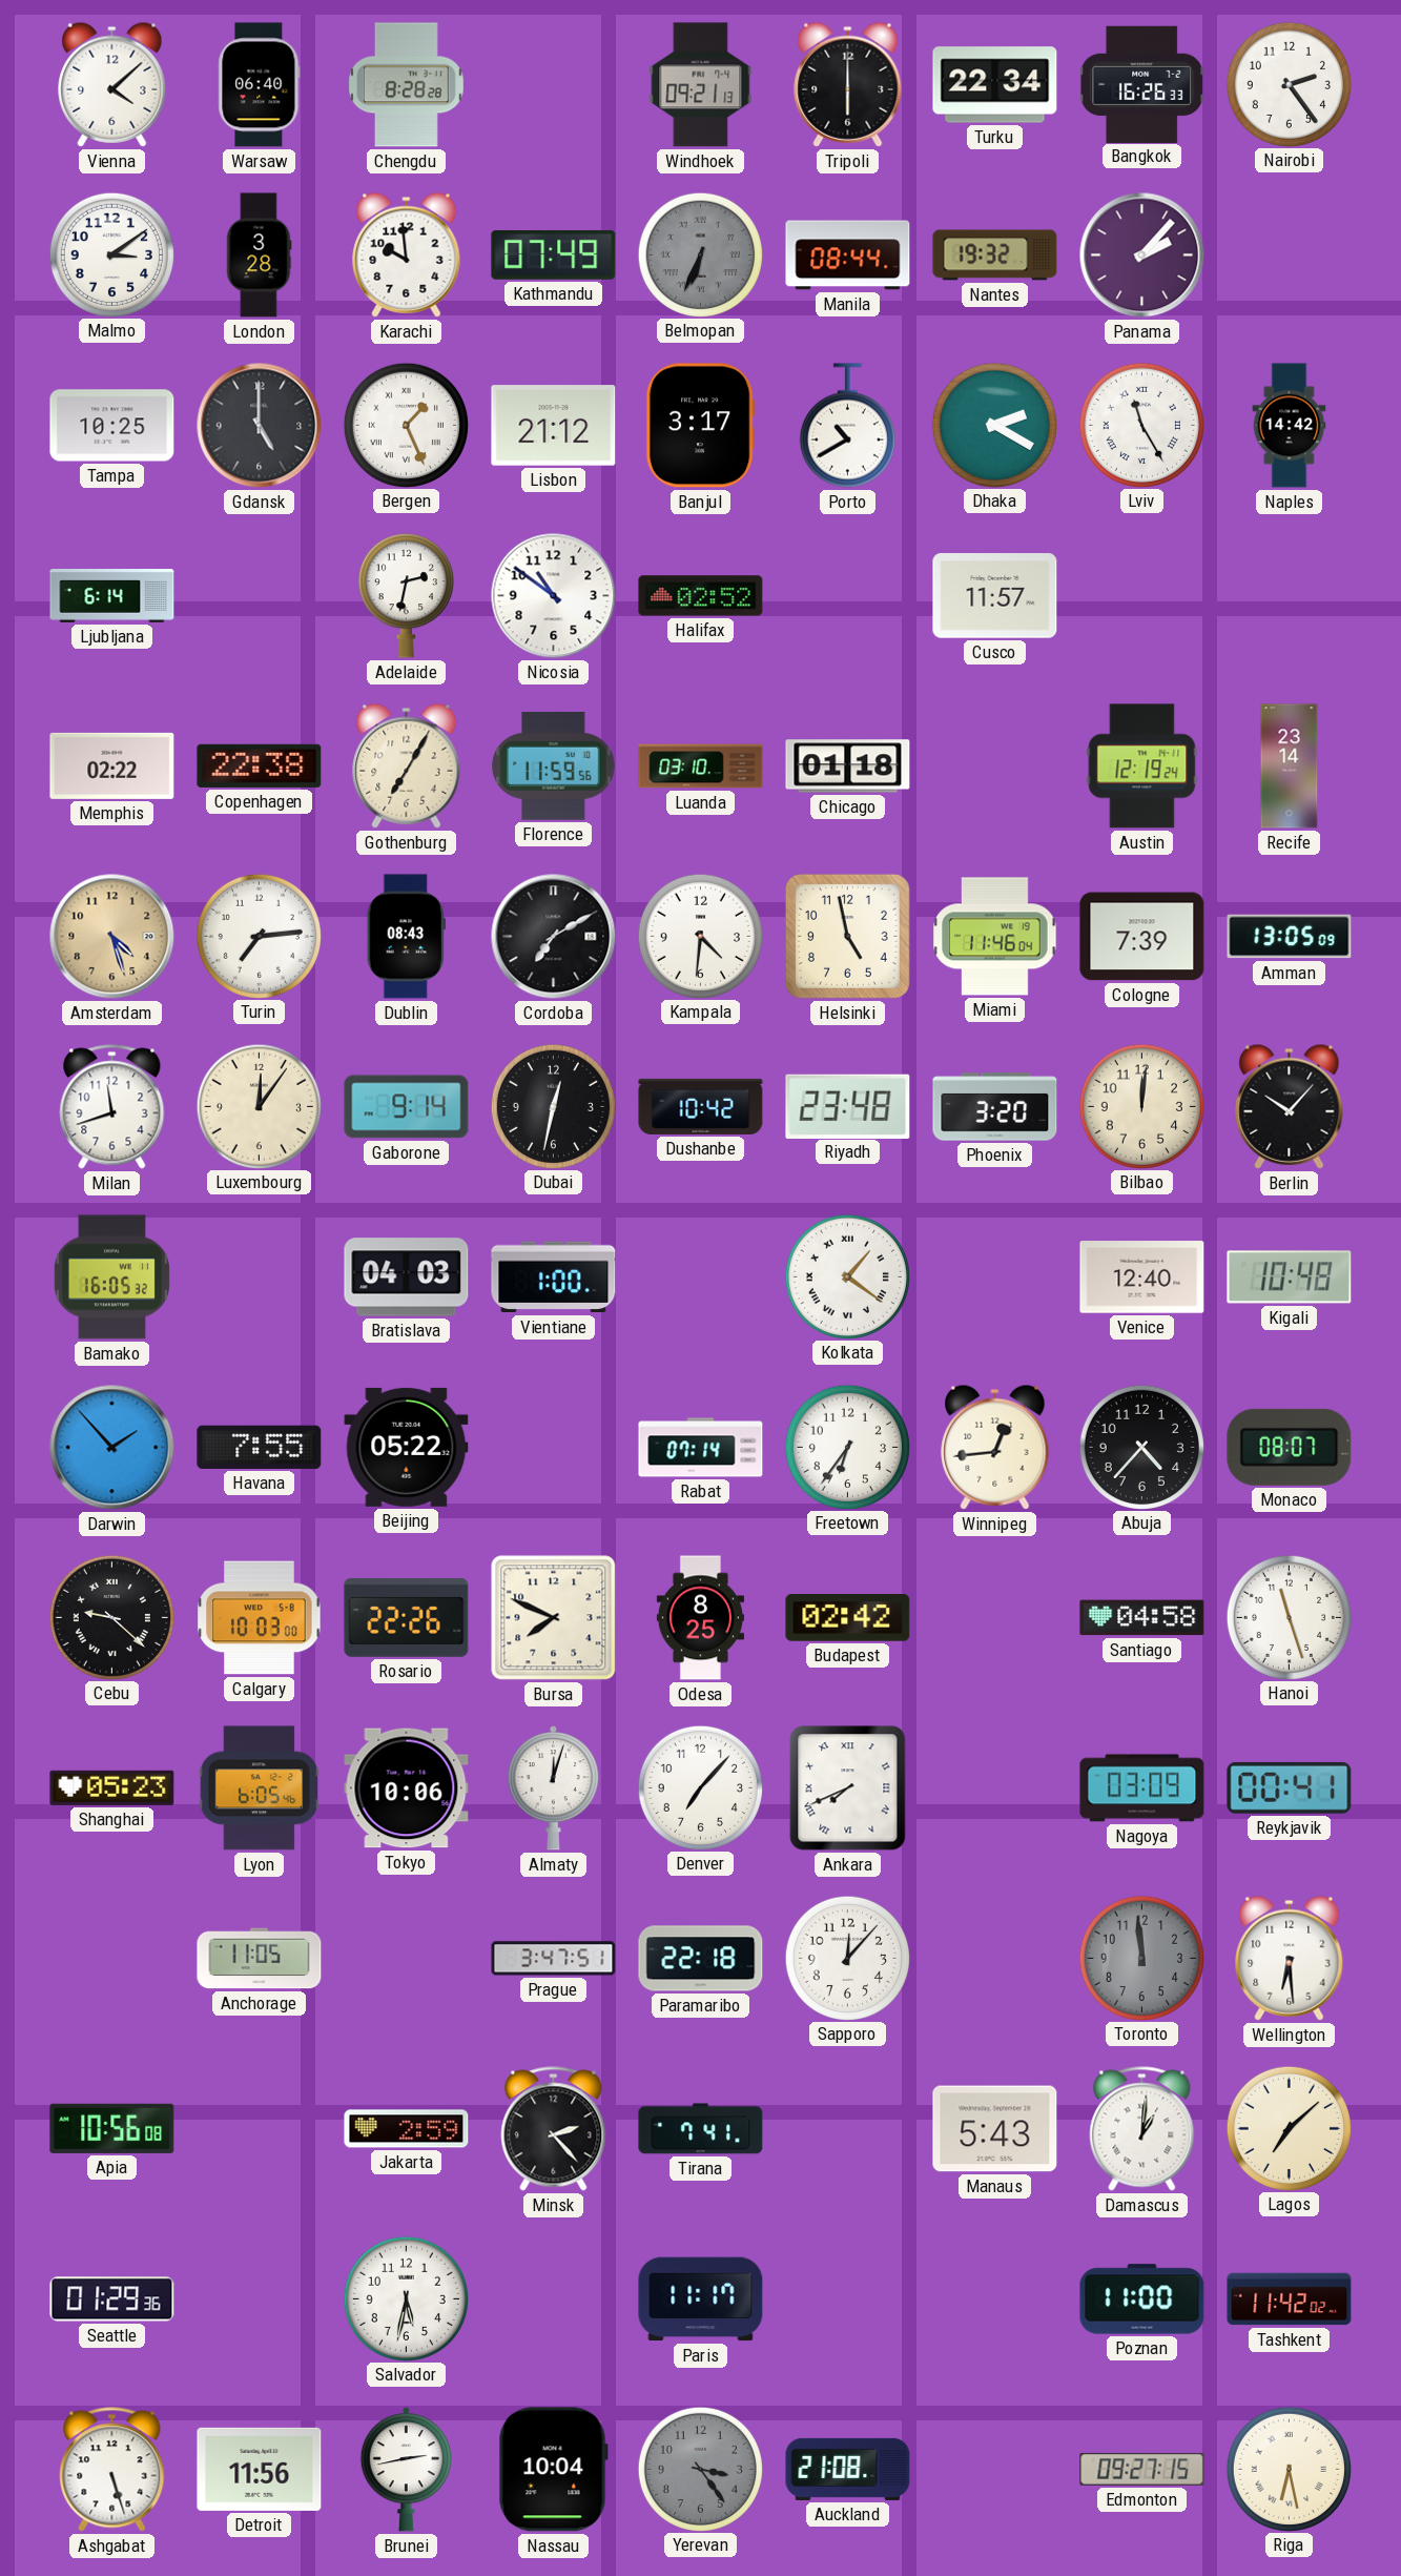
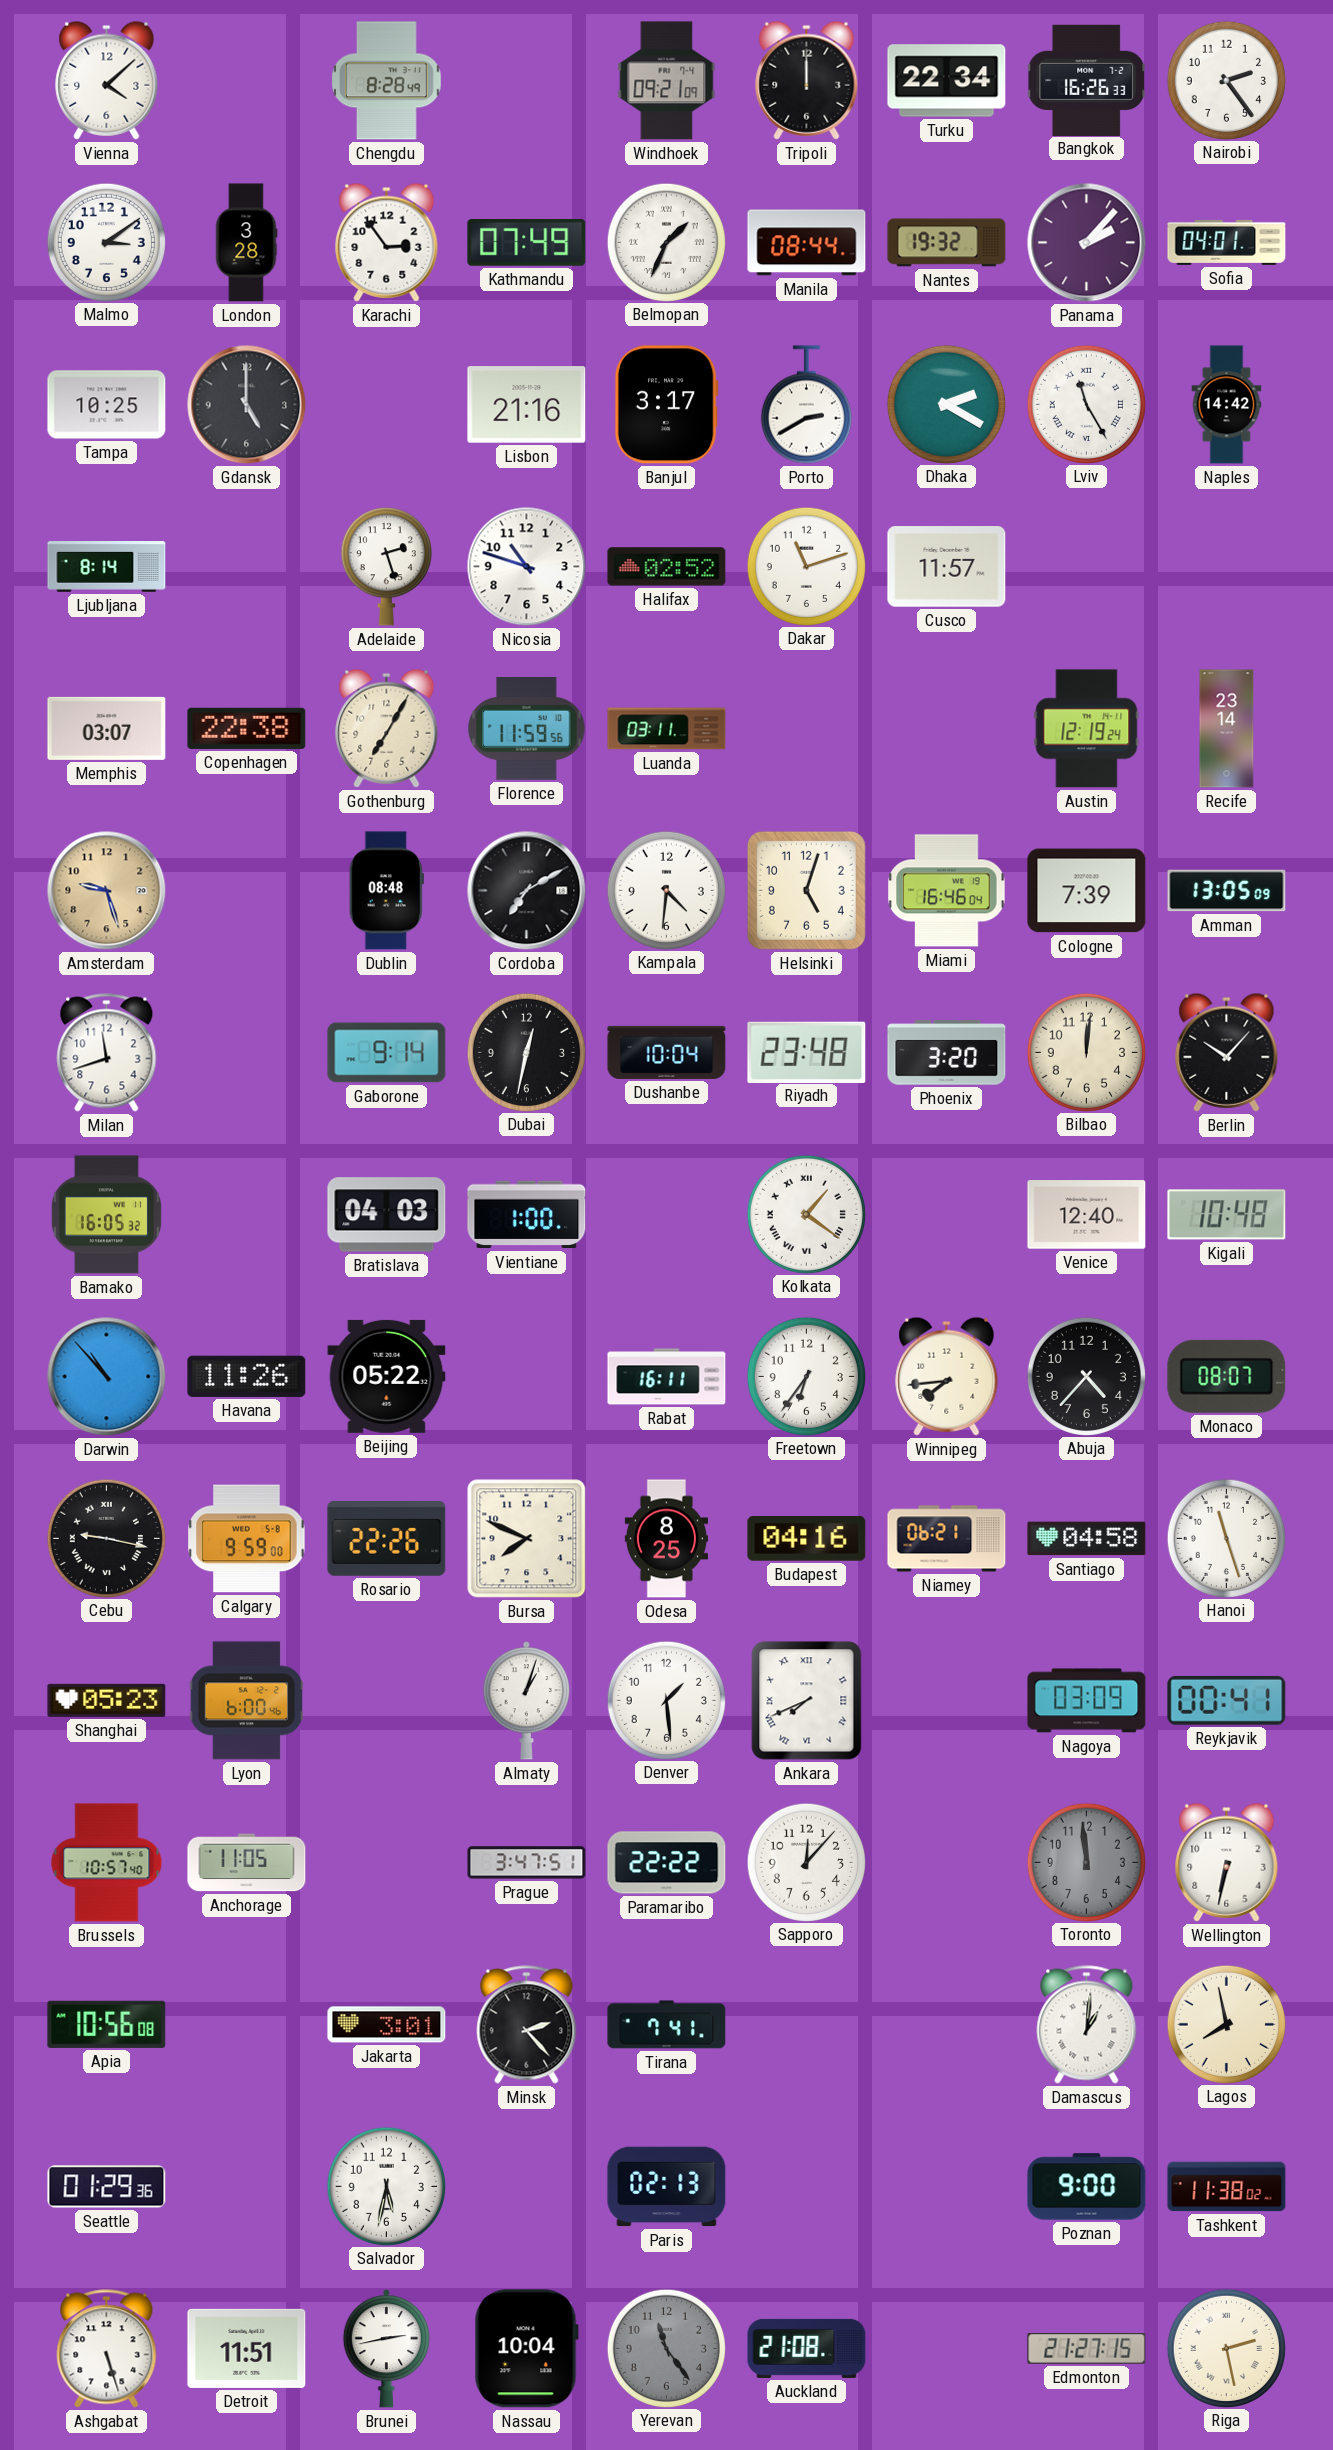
Warsaw: 06:40 -> none
Chengdu: 8:28:28 -> 8:28:49
Windhoek: 09:21:13 -> 09:21:09
Tripoli: 6:00 -> 12:00
Karachi: 9:59 -> 2:54
Belmopan: 6:34 -> 1:34
Belmopan dial: grey -> white
Sofia: none -> 04:01
Bergen: 1:26 -> none
Lisbon: 21:12 -> 21:16
Porto: 10:40 -> 2:40
Ljubljana: 6:14 -> 8:14
Adelaide: 2:32 -> 2:27
Nicosia: 10:51 -> 10:48
Dakar: none -> 11:12
Memphis: 02:22 -> 03:07
Luanda: 03:10 -> 03:11
Chicago: 01:18 -> none
Amsterdam: 4:27 -> 9:27
Turin: 7:14 -> none
Dublin: 08:43 -> 08:48
Helsinki: 4:58 -> 5:03
Miami: 11:46 -> 16:46
Luxembourg: 12:06 -> none
Dushanbe: 10:42 -> 10:04
Darwin: 1:53 -> 10:53
Havana: 7:55 -> 11:26
Rabat: 07:14 -> 16:11
Winnipeg: 12:44 -> 7:44
Cebu: 9:22 -> 9:17
Calgary: 10:03 -> 9:59
Budapest: 02:42 -> 04:16
Niamey: none -> 06:21
Lyon: 6:05 -> 6:00
Tokyo: 10:06 -> none
Almaty: 12:03 -> 1:03
Denver: 7:07 -> 1:29
Brussels: none -> 10:57
Paramaribo: 22:18 -> 22:22
Wellington: 6:29 -> 6:32
Jakarta: 2:59 -> 3:01
Manaus: 5:43 -> none
Lagos: 7:08 -> 7:58
Paris: 11:17 -> 02:13
Poznan: 11:00 -> 9:00
Tashkent: 11:42 -> 11:38
Detroit: 11:56 -> 11:51
Yerevan: 3:24 -> 11:24
Edmonton: 09:27 -> 21:27
Riga: 6:28 -> 2:28
